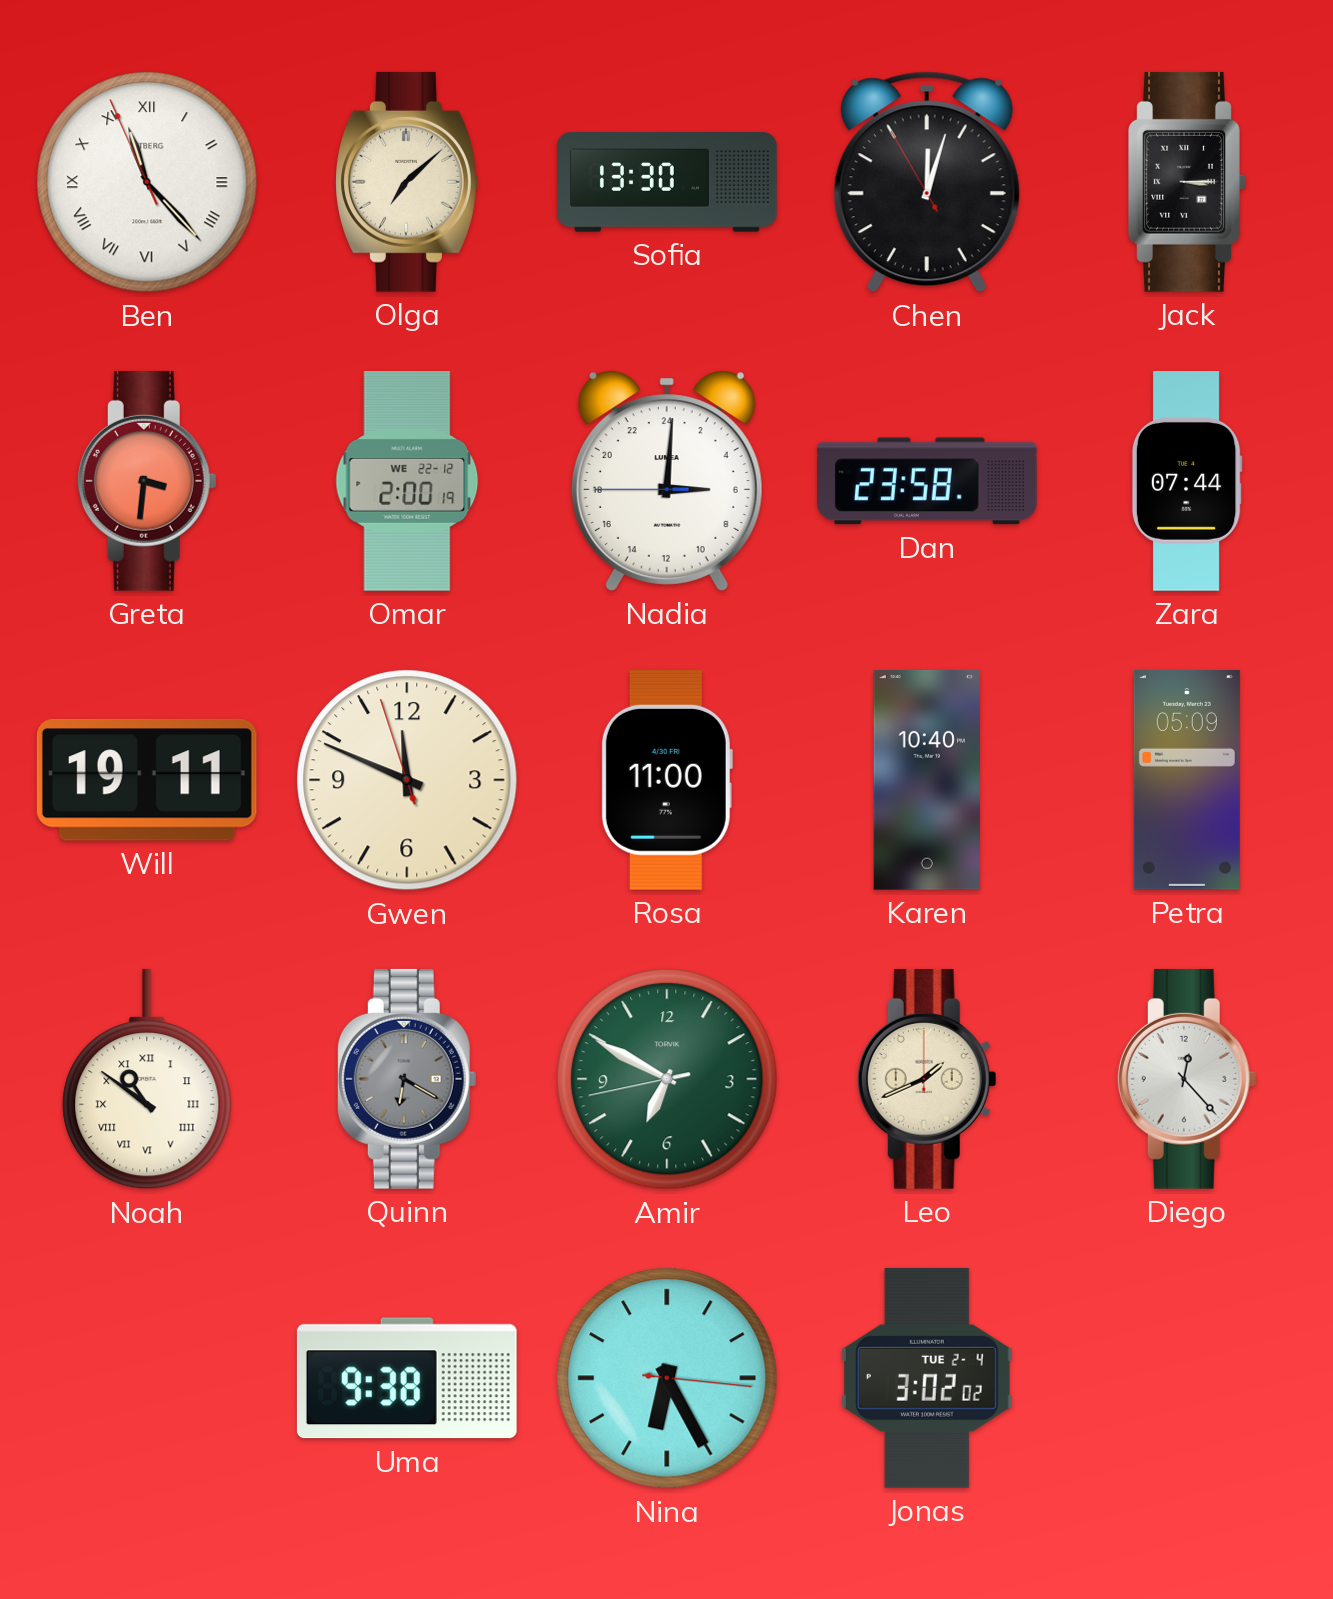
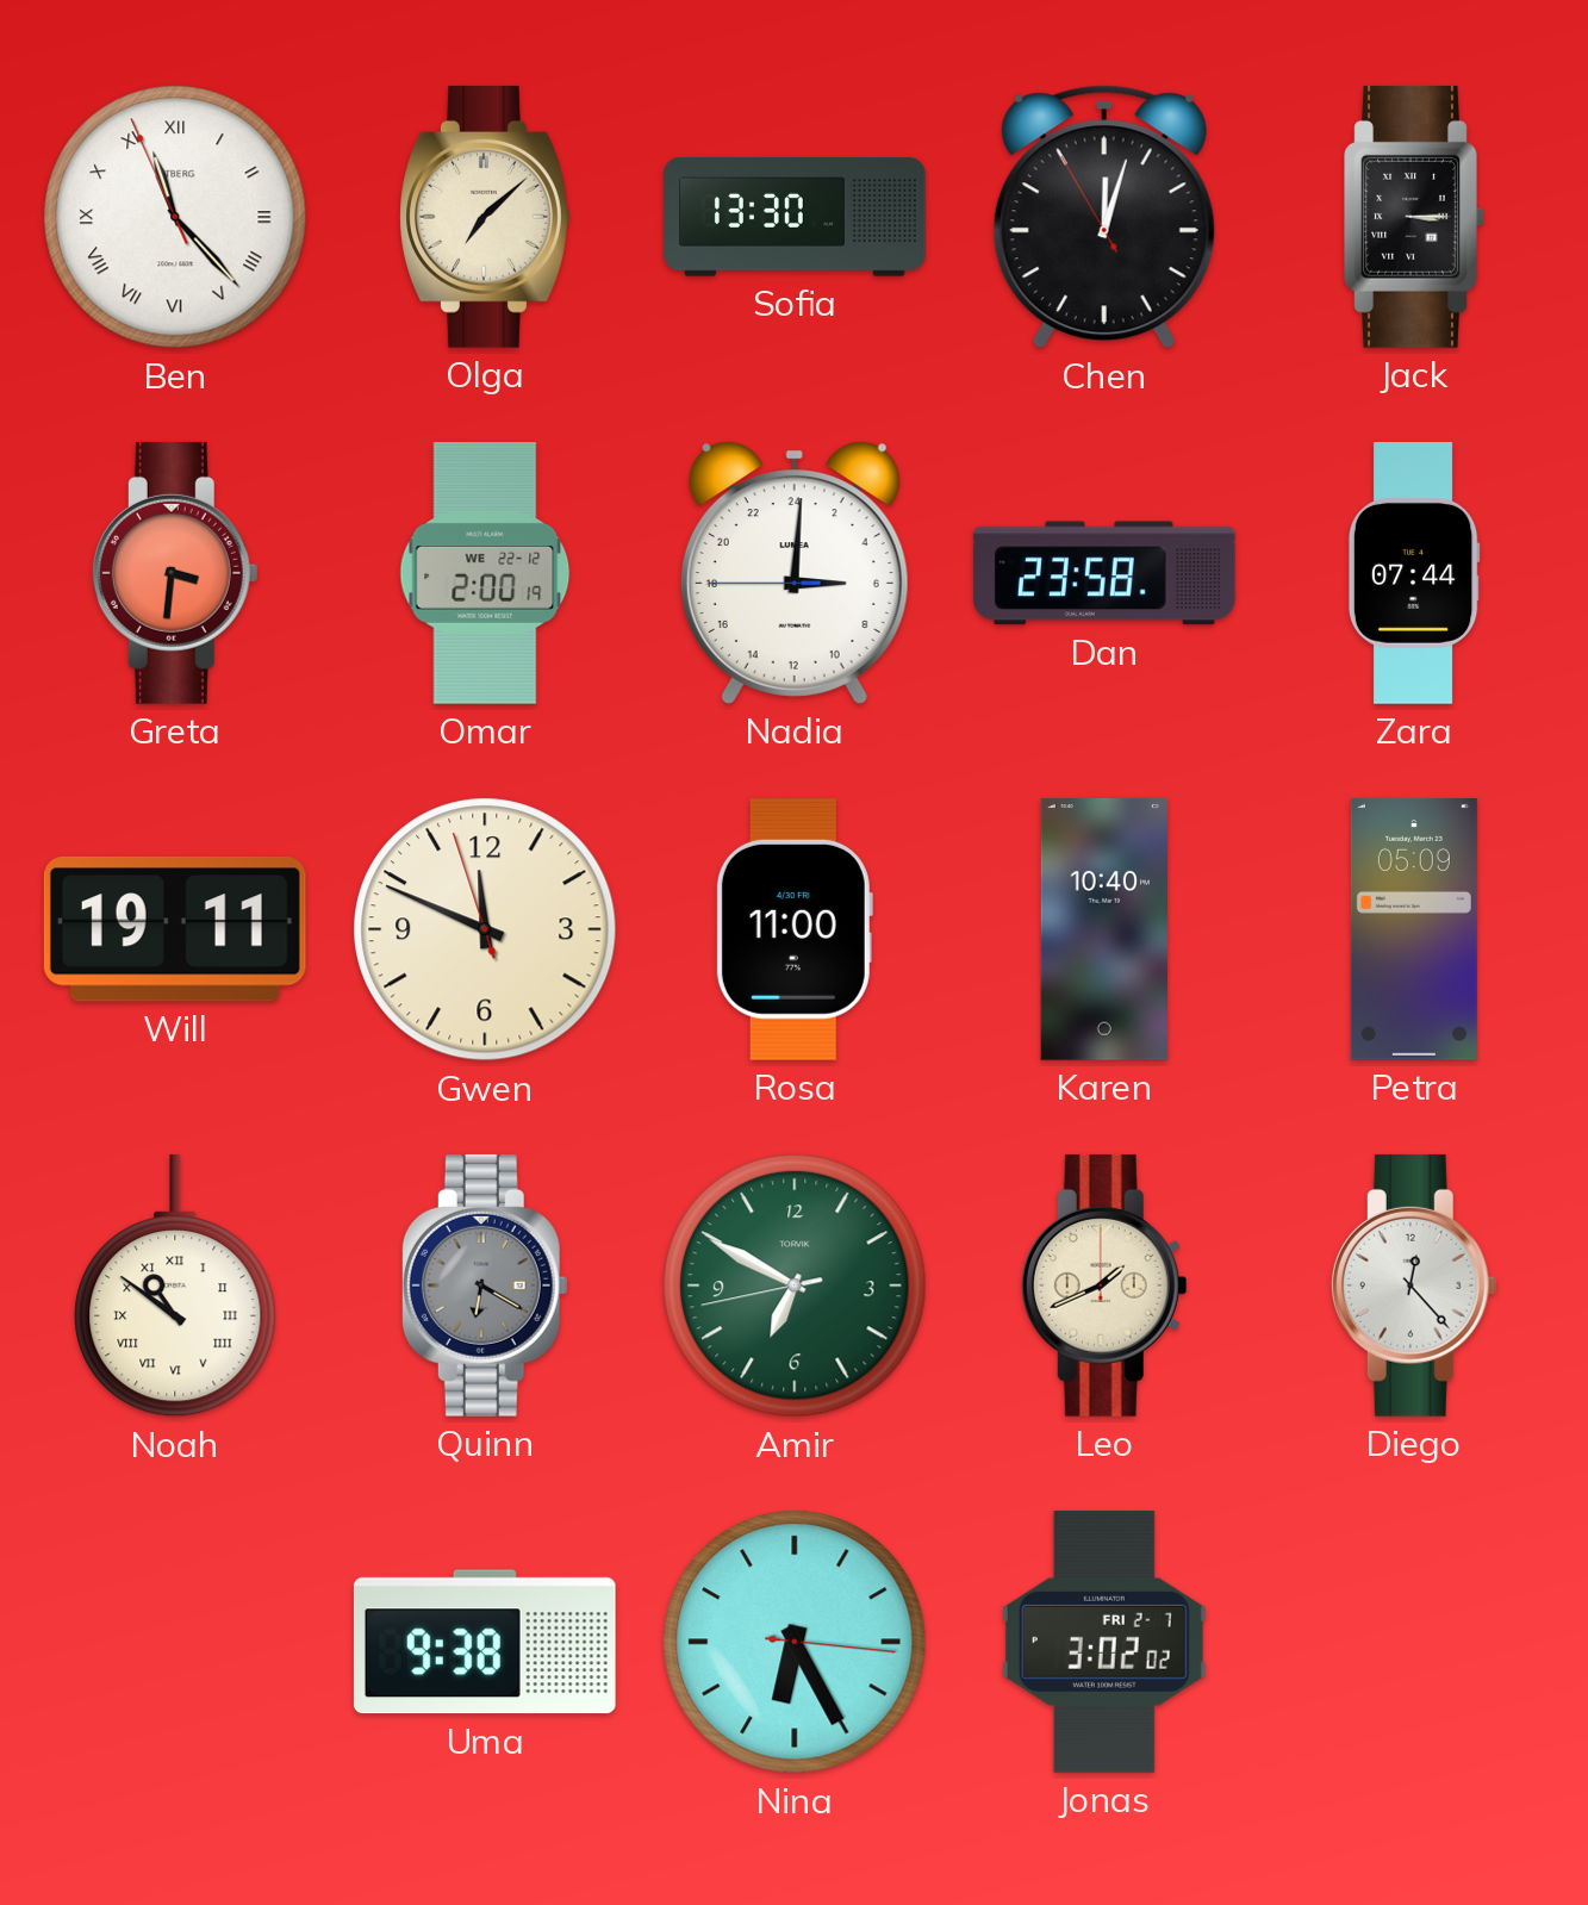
Jonas date: TUE 2-4 -> FRI 2-7
